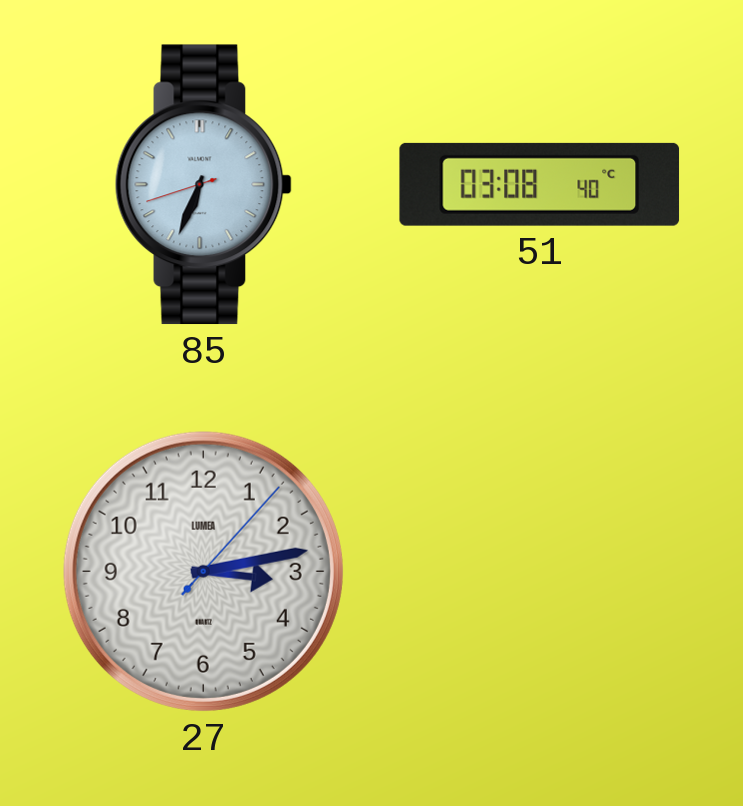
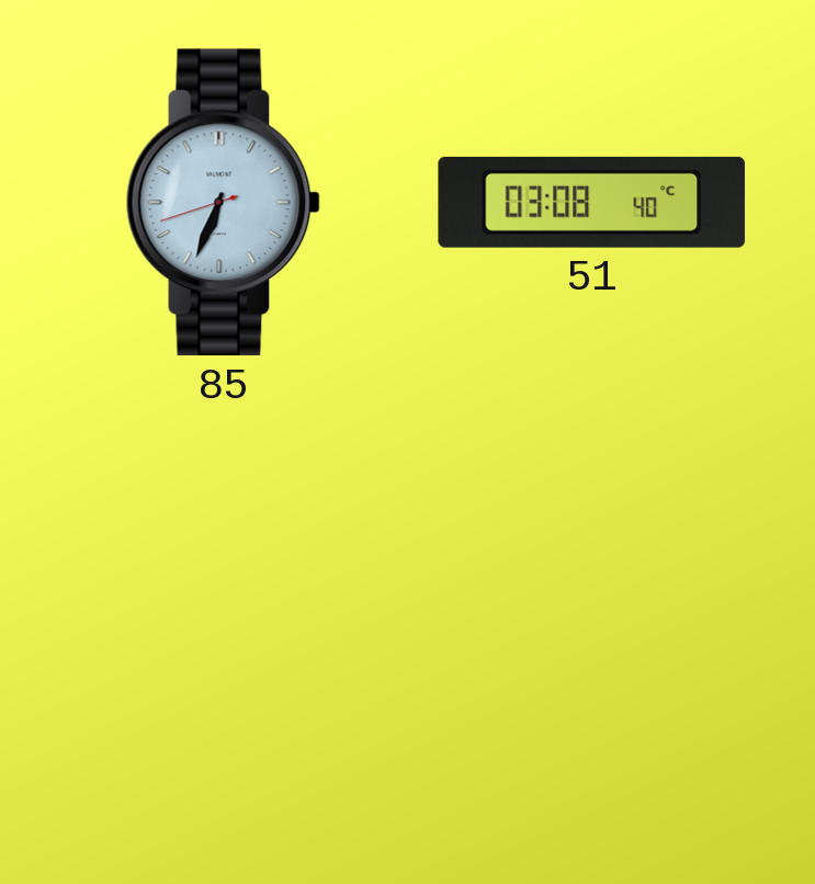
27: 3:13 -> none
